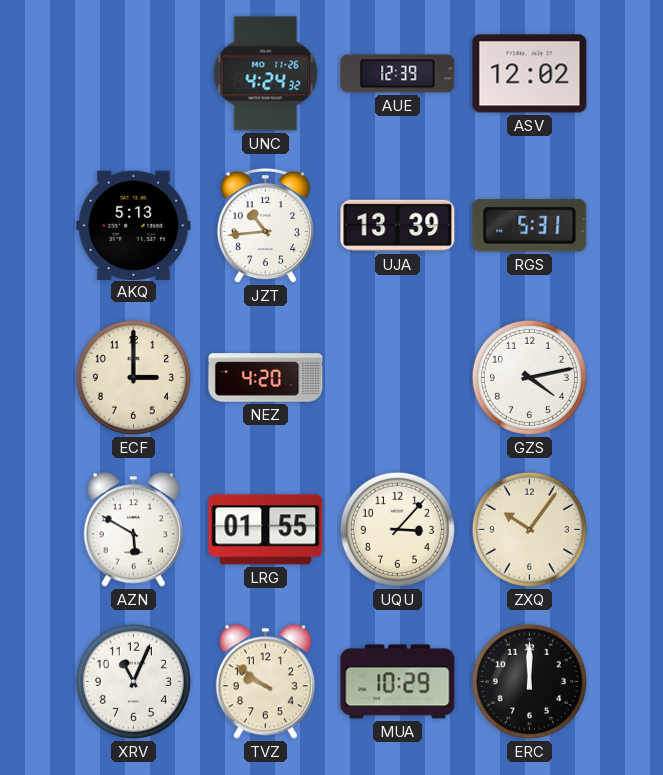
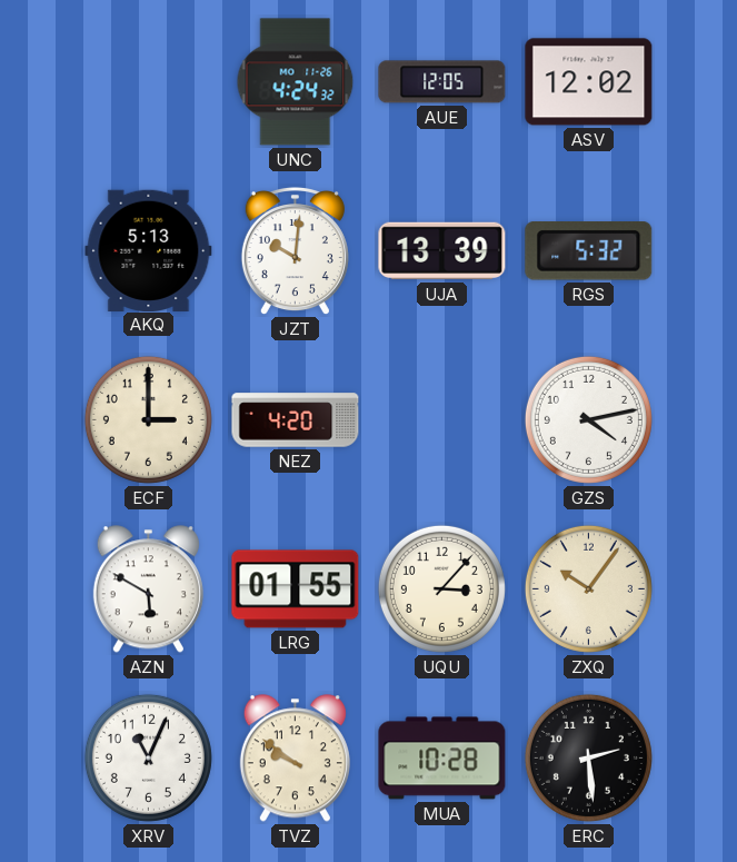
AUE: 12:39 -> 12:05
JZT: 10:44 -> 10:01
RGS: 5:31 -> 5:32
MUA: 10:29 -> 10:28
ERC: 12:00 -> 2:29
